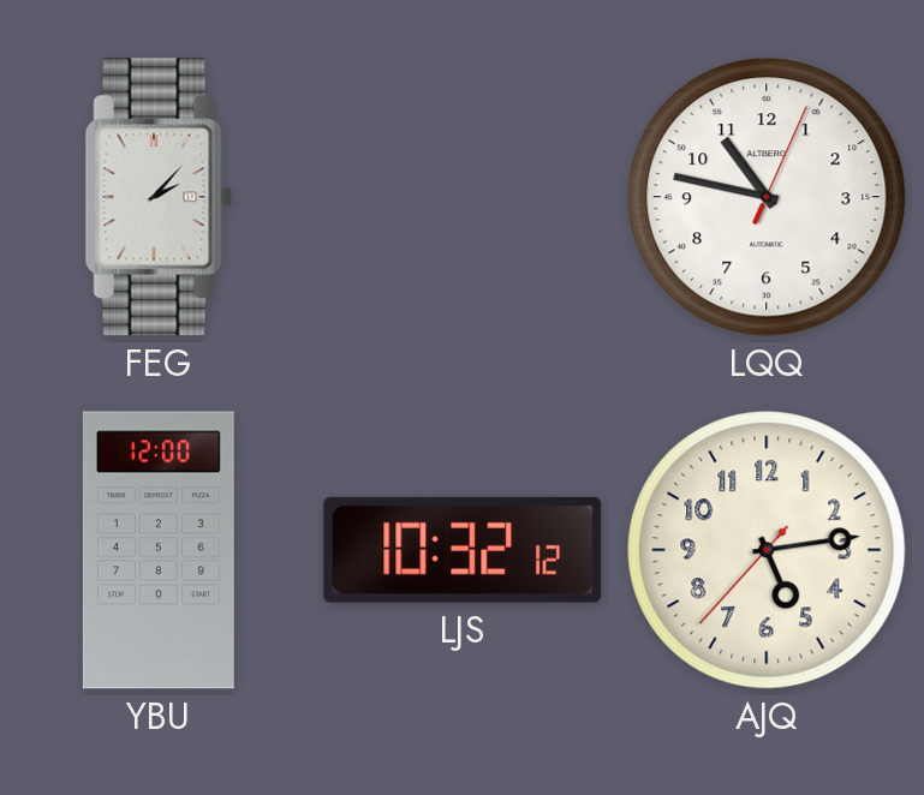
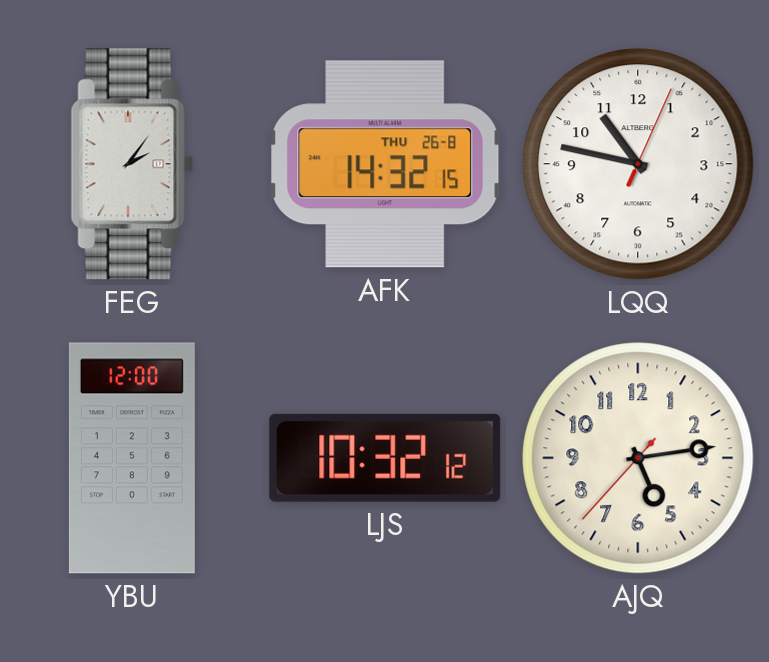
FEG: 2:07 -> 2:06
AFK: none -> 14:32
